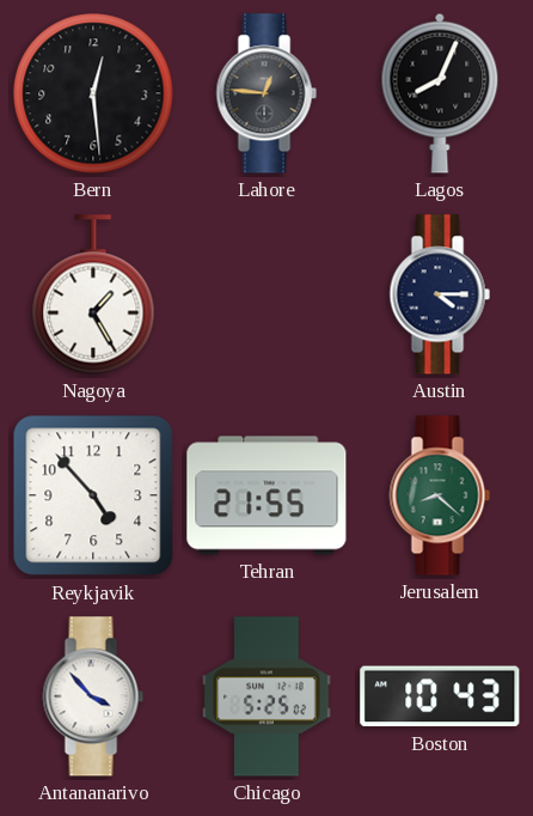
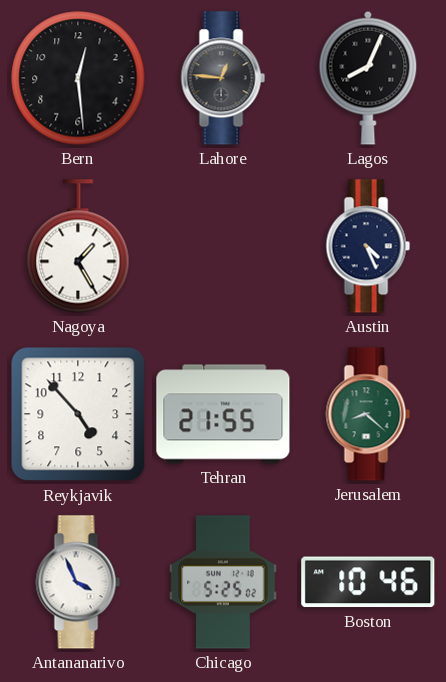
Austin: 4:15 -> 4:26
Antananarivo: 3:53 -> 3:56
Boston: 10:43 -> 10:46
